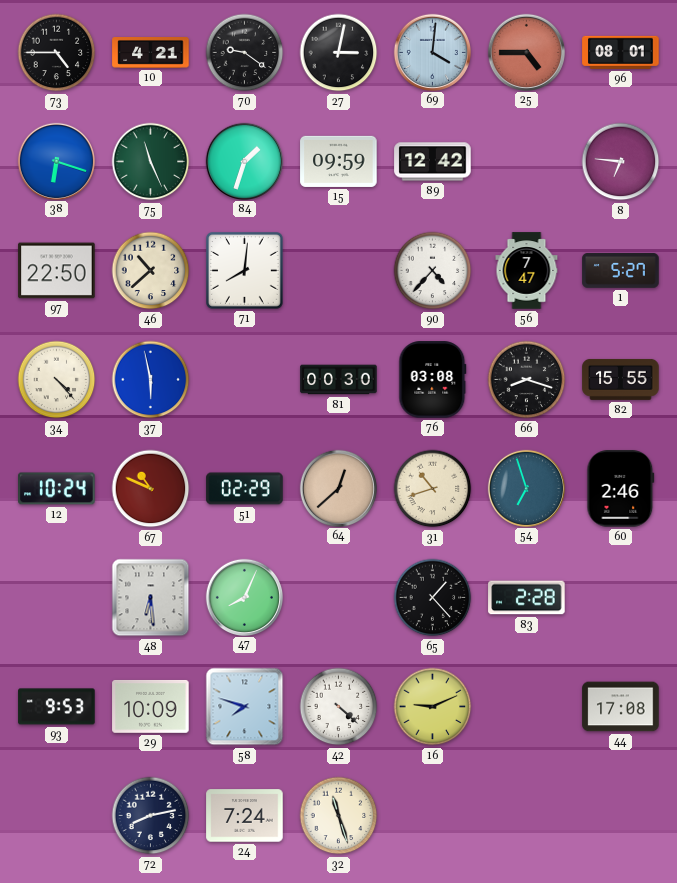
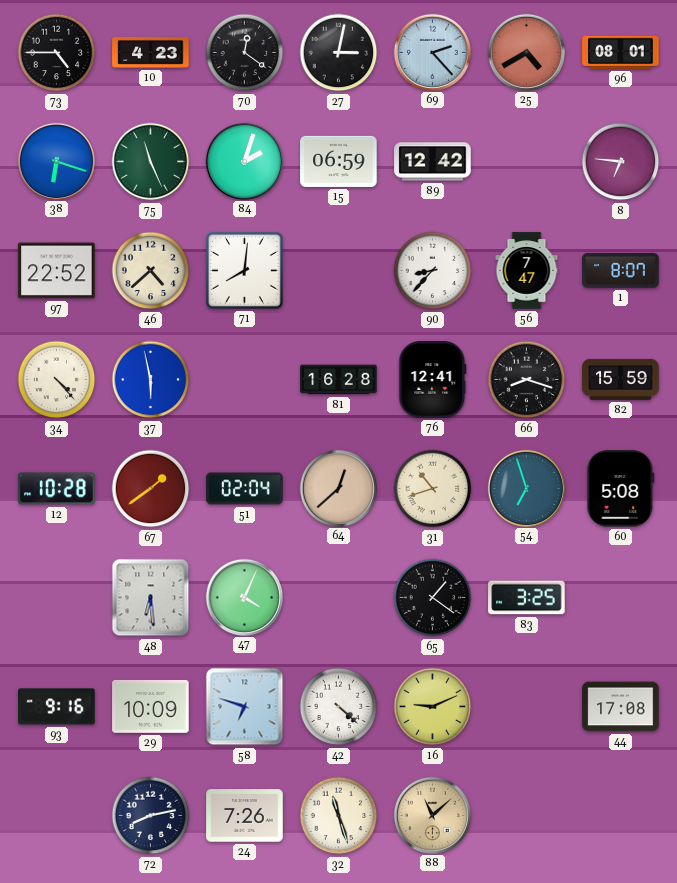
10: 4:21 -> 4:23
70: 9:21 -> 12:21
69: 4:01 -> 2:23
25: 4:45 -> 4:40
84: 1:33 -> 2:03
15: 09:59 -> 06:59
97: 22:50 -> 22:52
46: 10:38 -> 4:38
90: 4:37 -> 8:37
1: 5:27 -> 8:07
81: 00:30 -> 16:28
76: 03:08 -> 12:41
82: 15:55 -> 15:59
12: 10:24 -> 10:28
67: 10:49 -> 1:39
51: 02:29 -> 02:04
60: 2:46 -> 5:08
47: 8:04 -> 4:04
65: 1:23 -> 1:21
83: 2:28 -> 3:25
93: 9:53 -> 9:16
58: 7:48 -> 6:48
24: 7:24 -> 7:26
88: none -> 11:08
